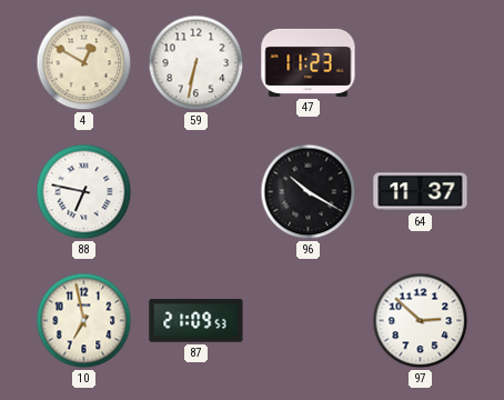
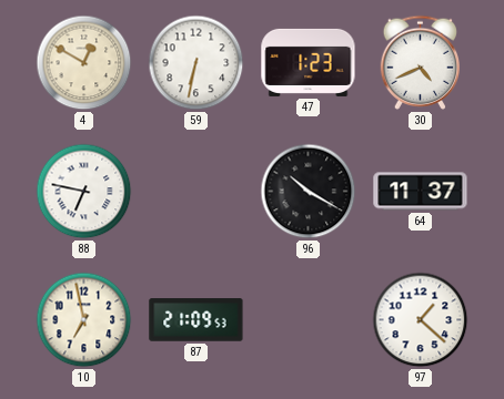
47: 11:23 -> 1:23
30: none -> 4:41
97: 2:52 -> 1:22
